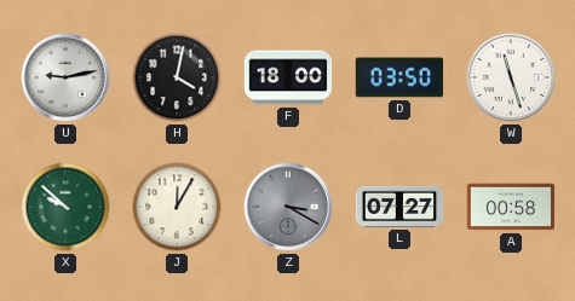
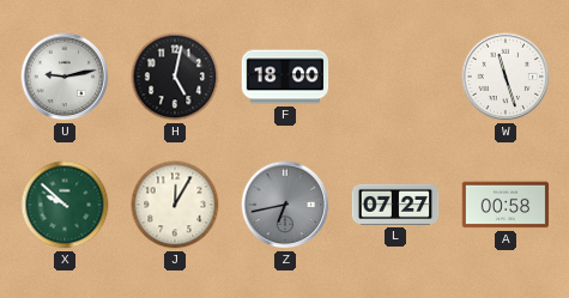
H: 4:02 -> 5:02
D: 03:50 -> none
Z: 3:20 -> 6:43
